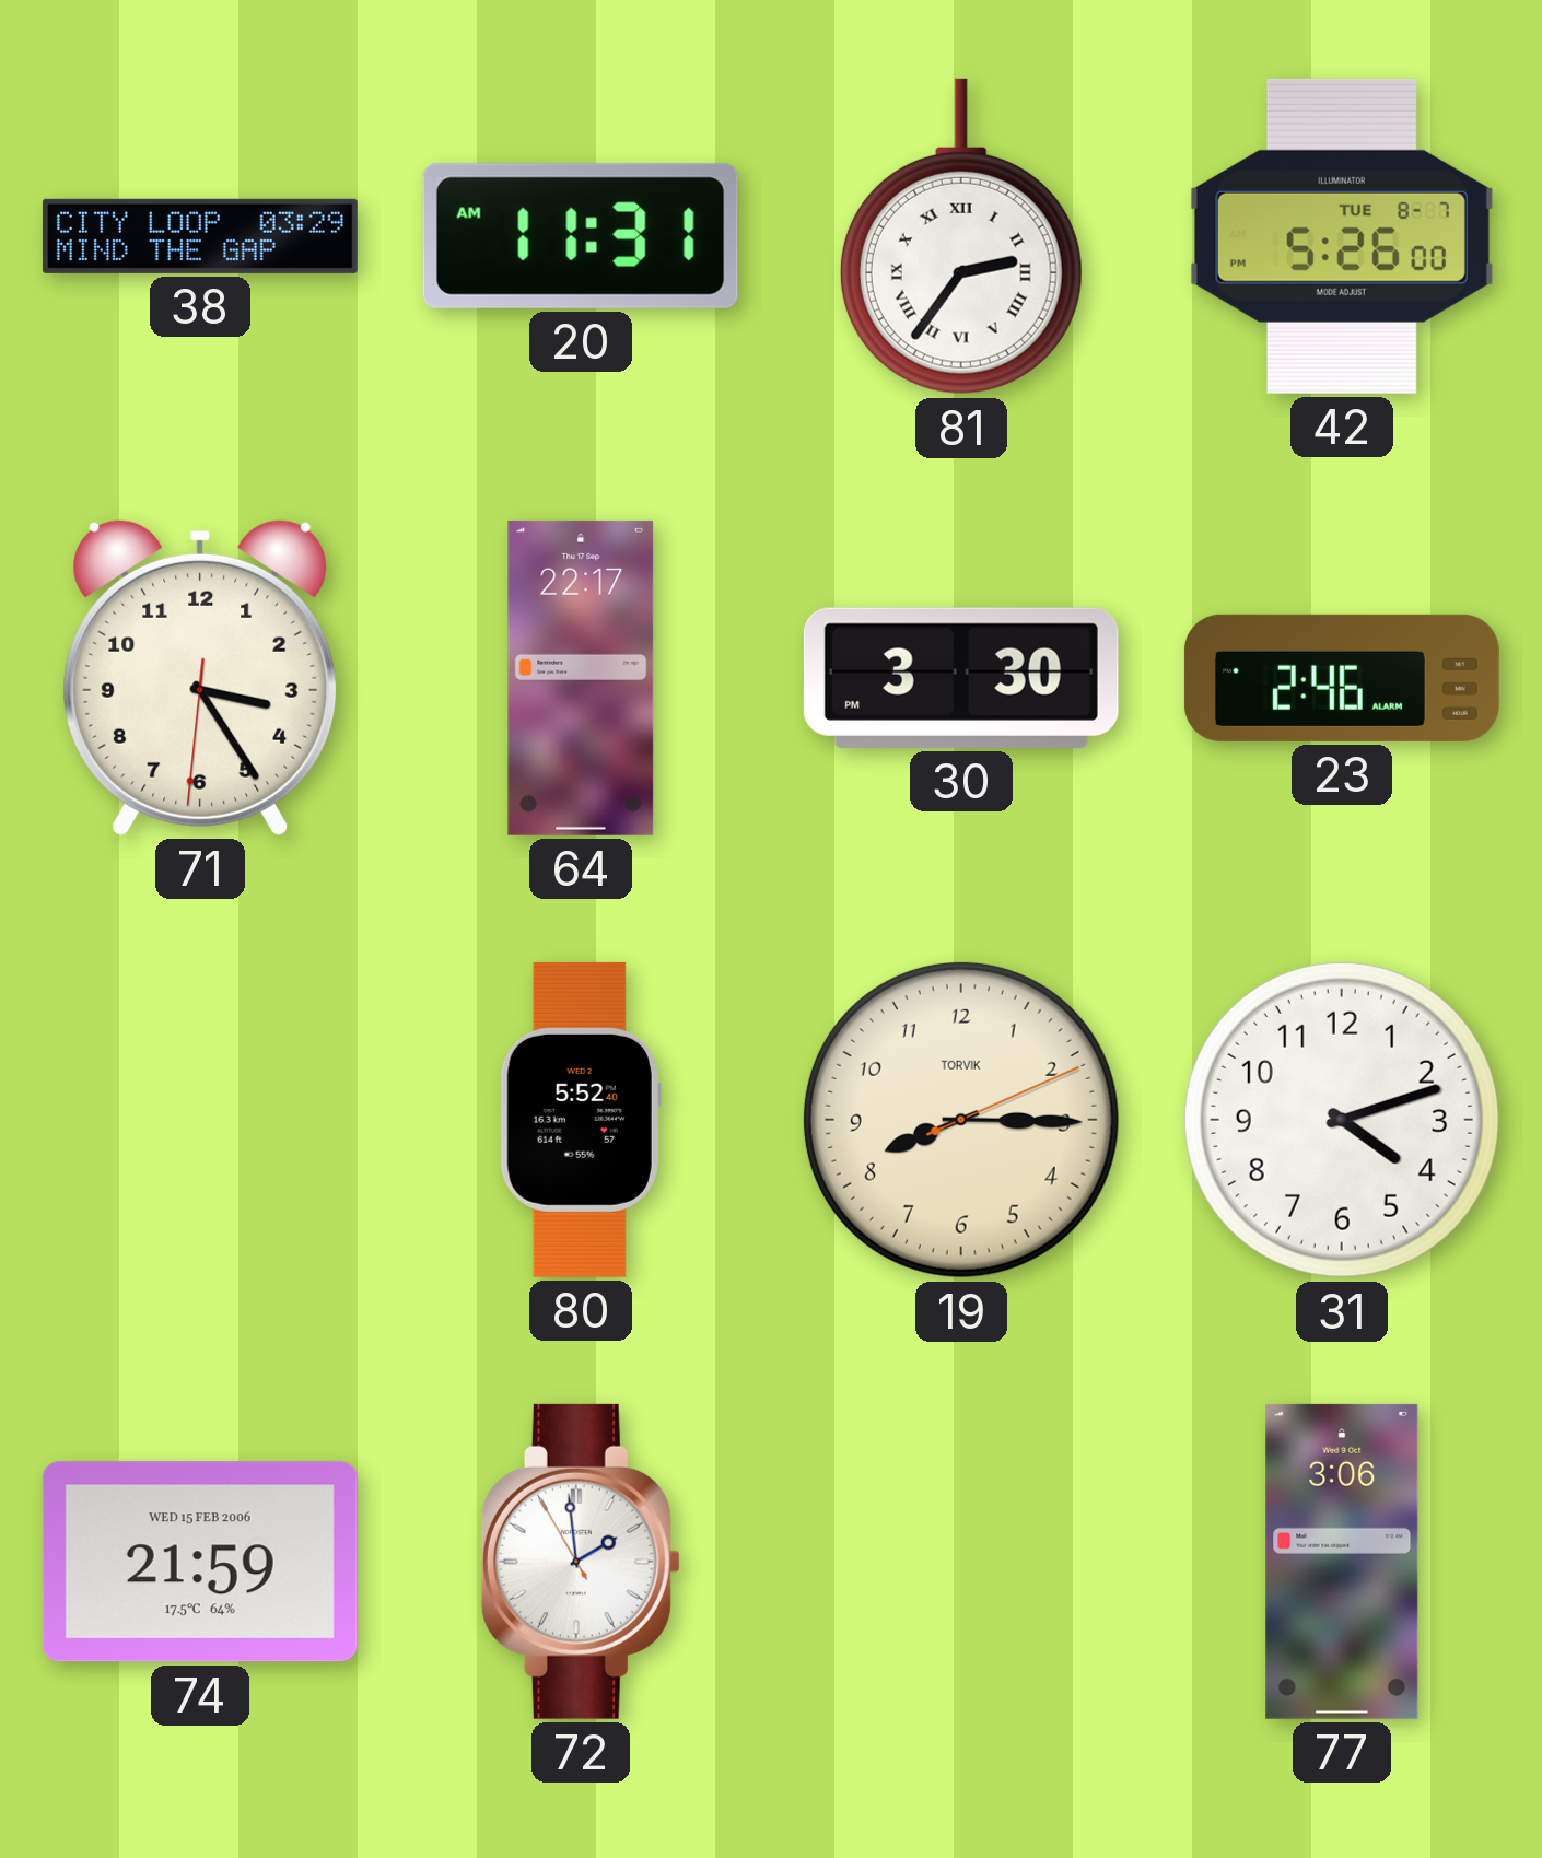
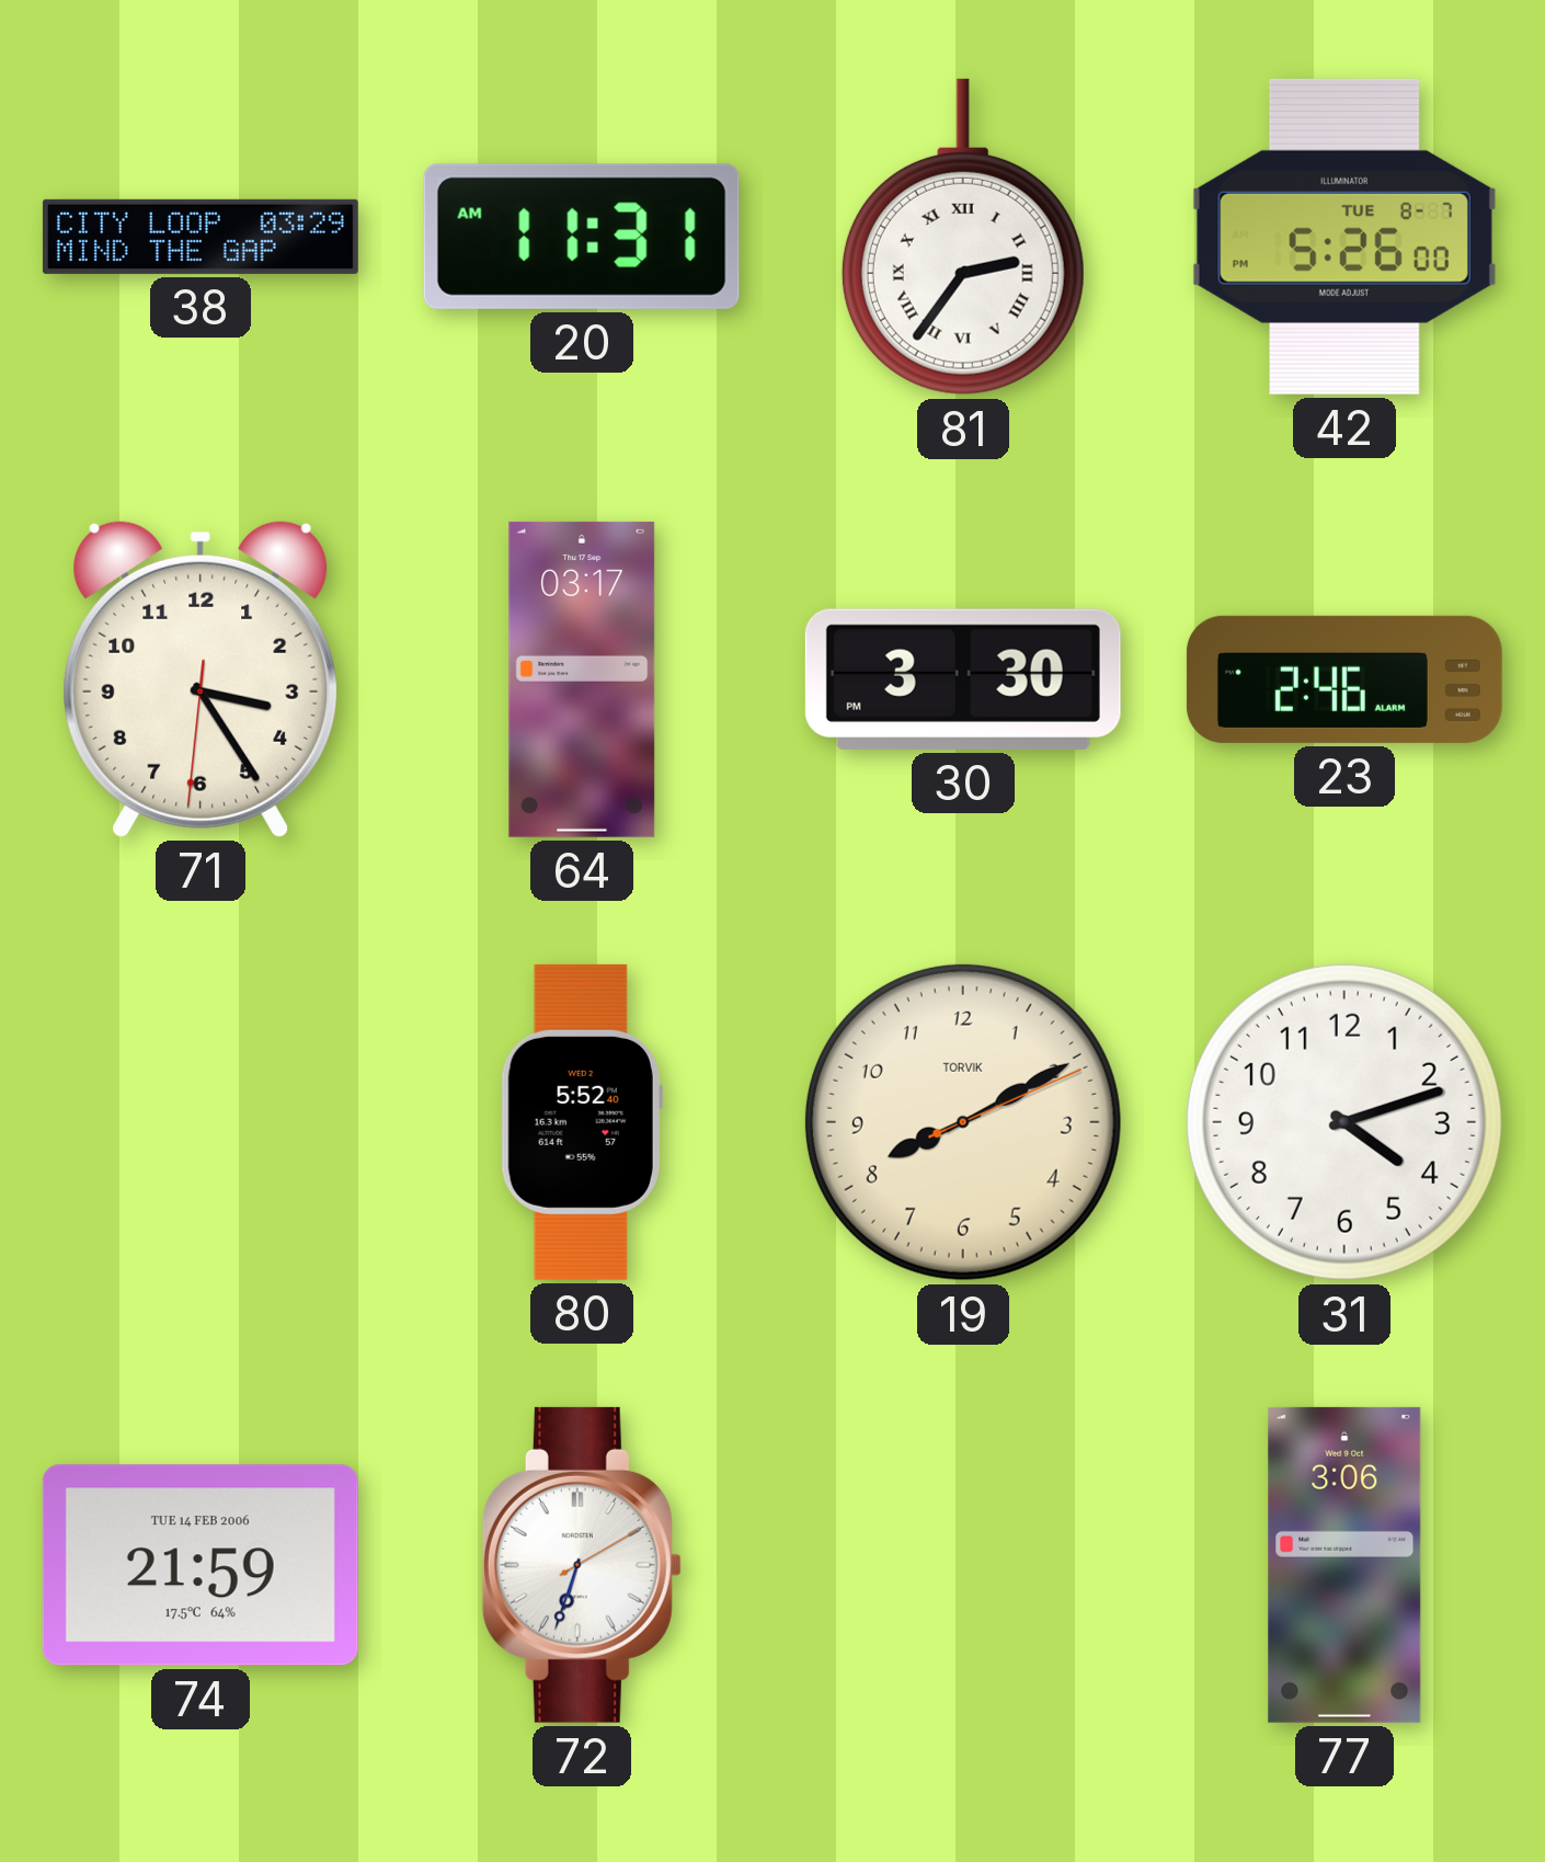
64: 22:17 -> 03:17
19: 8:15 -> 8:10
74 date: WED 15 FEB 2006 -> TUE 14 FEB 2006
72: 1:58 -> 6:33
